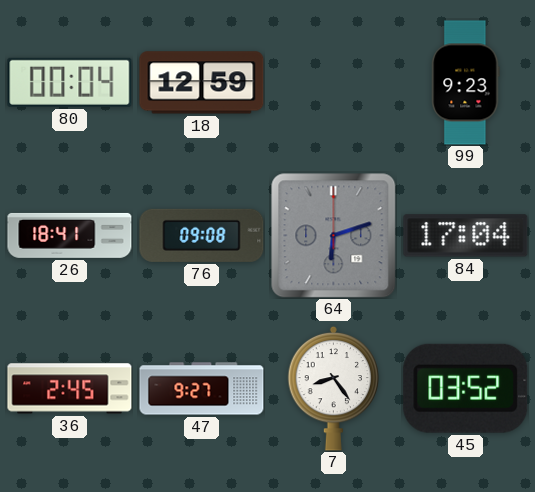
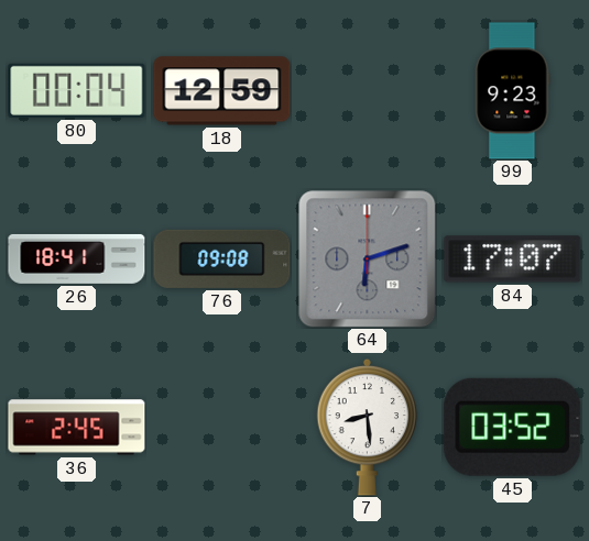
84: 17:04 -> 17:07
47: 9:27 -> none
7: 8:24 -> 8:29
